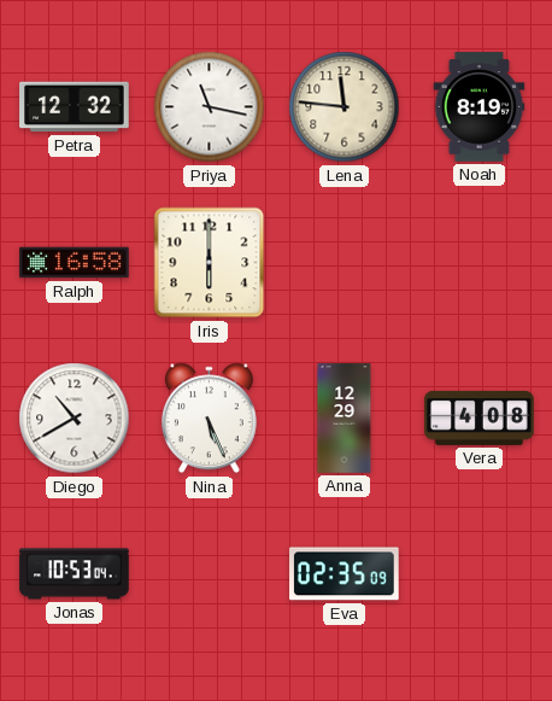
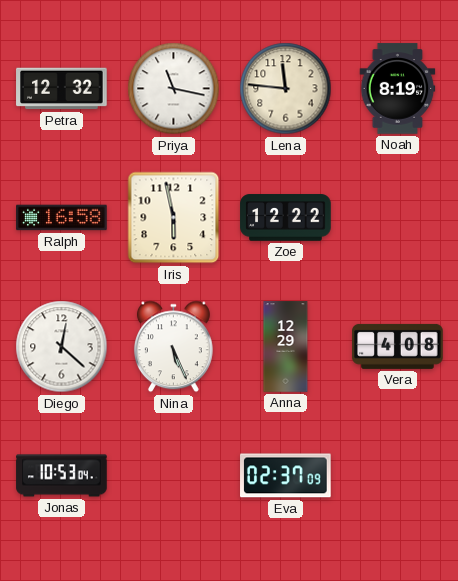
Iris: 6:00 -> 5:58
Zoe: none -> 12:22
Diego: 10:40 -> 12:22
Eva: 02:35 -> 02:37
